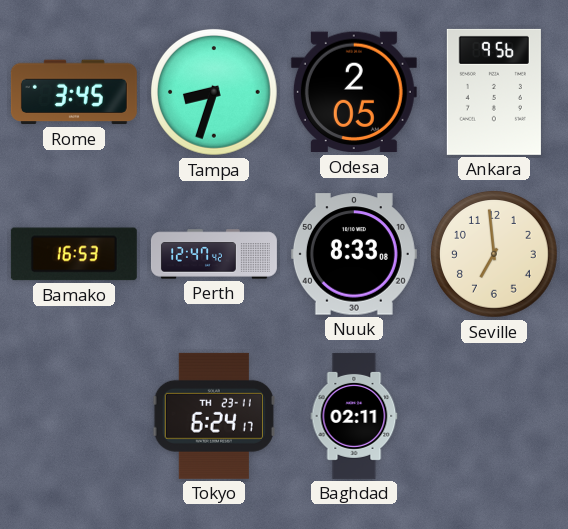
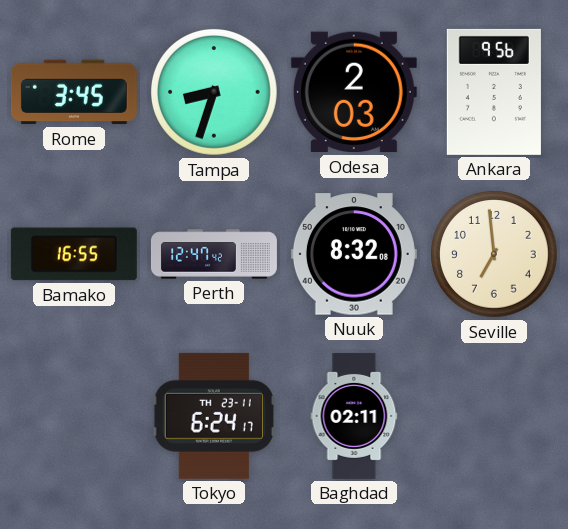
Odesa: 2:05 -> 2:03
Bamako: 16:53 -> 16:55
Nuuk: 8:33 -> 8:32
